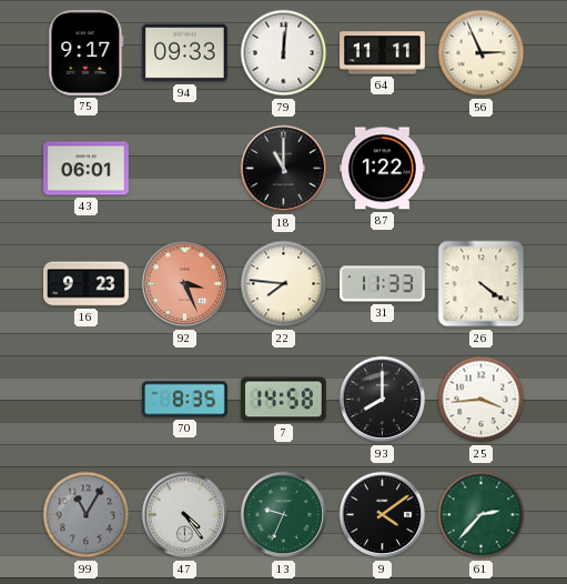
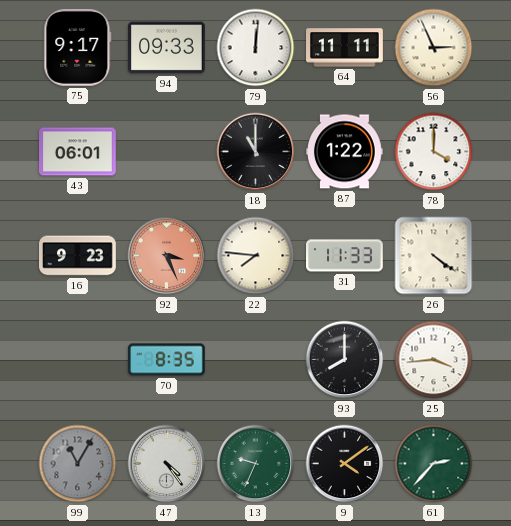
78: none -> 4:00
7: 14:58 -> none
